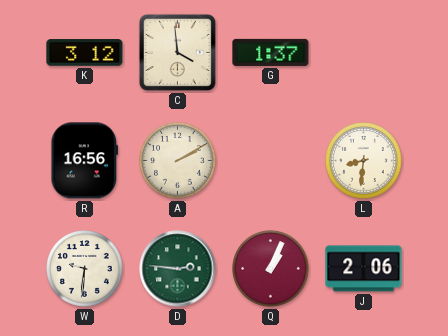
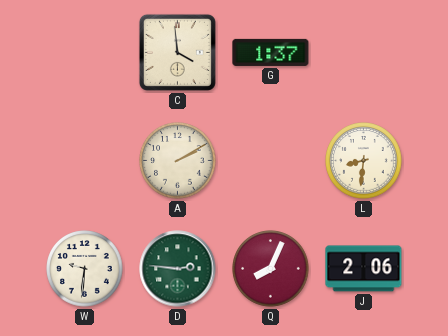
K: 3:12 -> none
R: 16:56 -> none
Q: 1:04 -> 8:04
